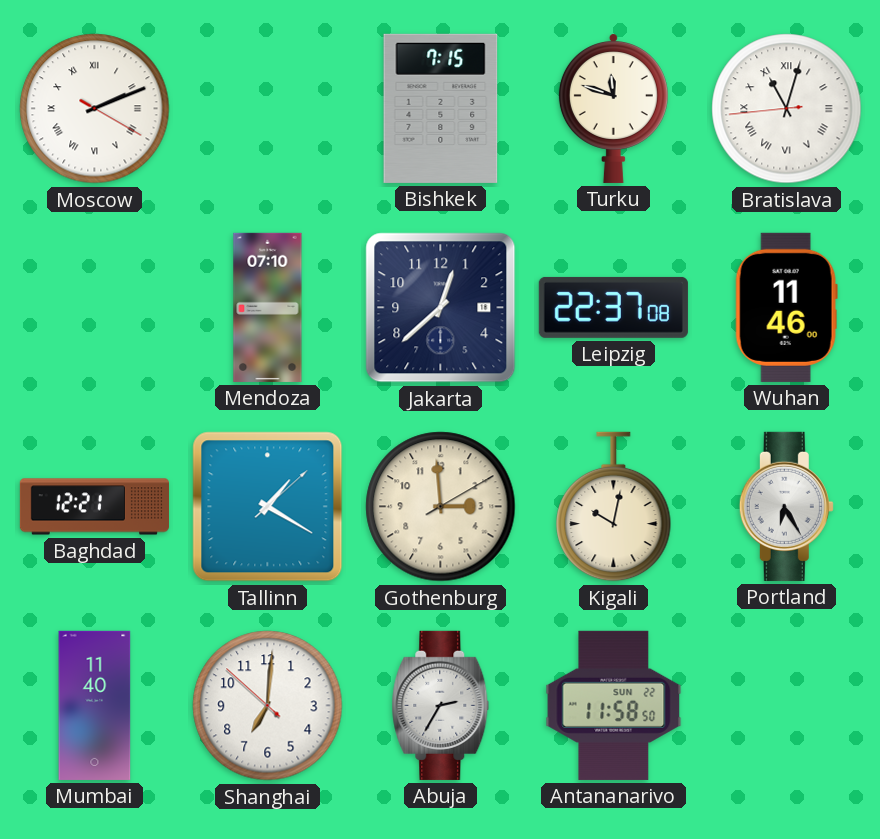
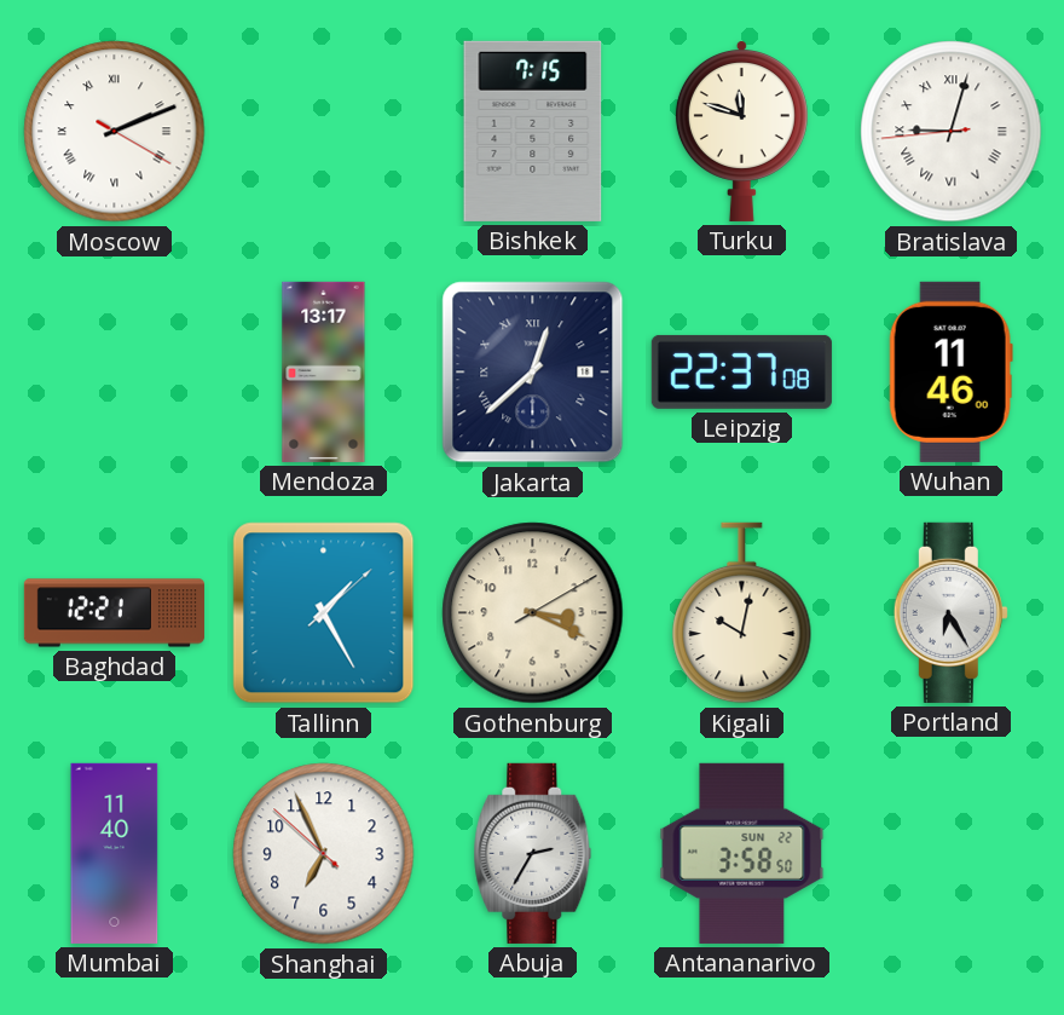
Bratislava: 11:02 -> 9:02
Mendoza: 07:10 -> 13:17
Jakarta numerals: Arabic -> Roman
Tallinn: 1:20 -> 1:25
Gothenburg: 2:59 -> 3:19
Shanghai: 7:00 -> 6:55
Antananarivo: 11:58 -> 3:58
